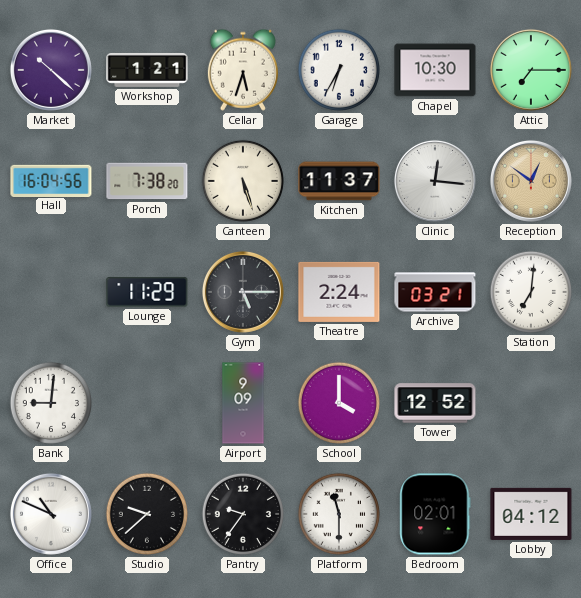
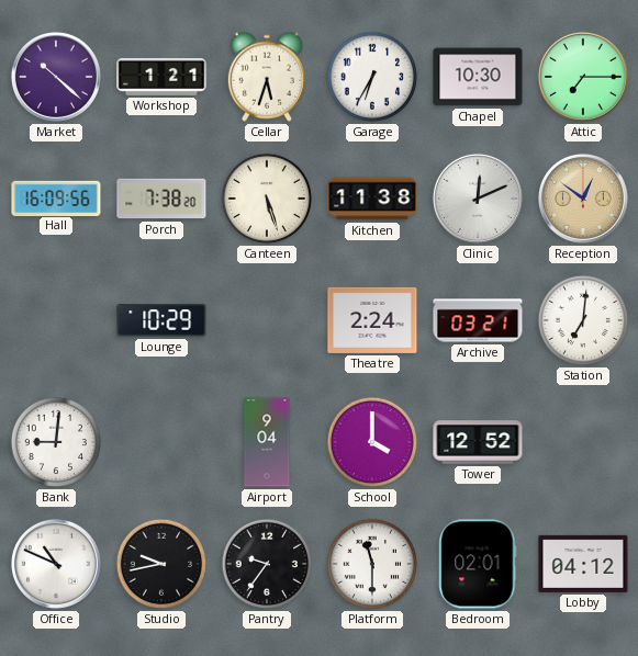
Hall: 16:04 -> 16:09
Kitchen: 11:37 -> 11:38
Clinic: 12:16 -> 12:11
Lounge: 11:29 -> 10:29
Gym: 5:15 -> none
Airport: 9:09 -> 9:04
Studio: 9:38 -> 9:43
